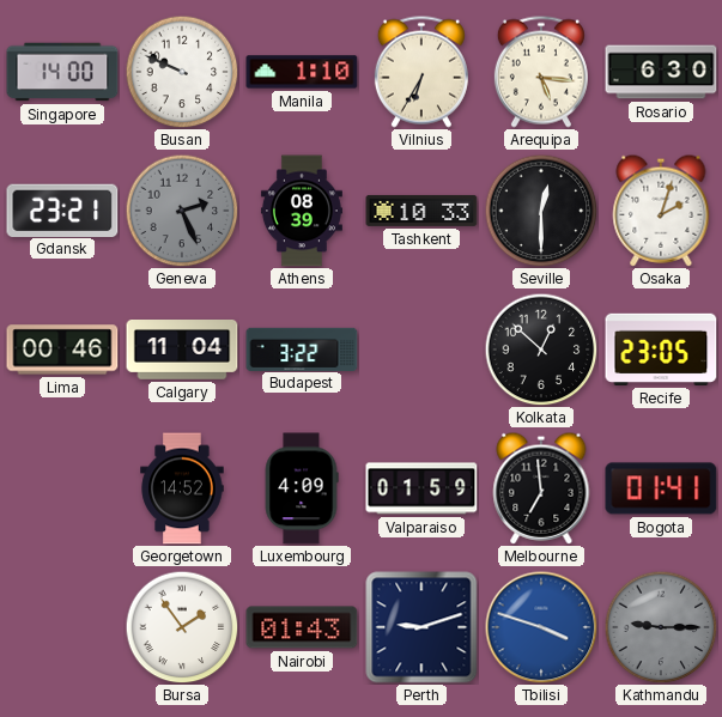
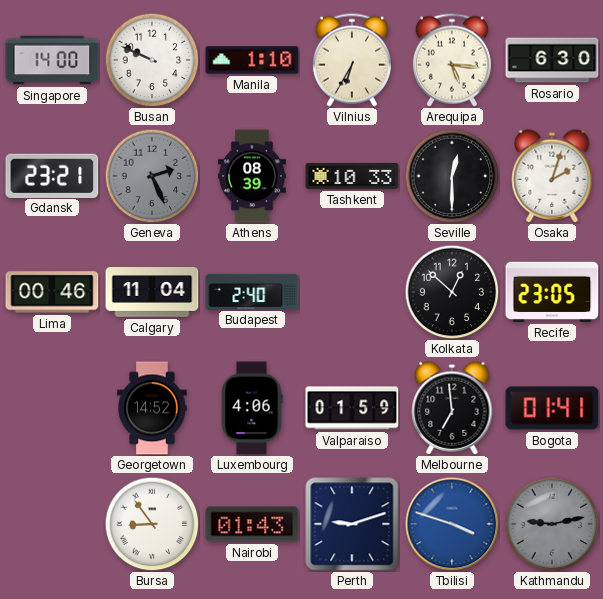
Budapest: 3:22 -> 2:40
Luxembourg: 4:09 -> 4:06
Bursa: 1:54 -> 8:54
Kathmandu: 9:15 -> 9:13
